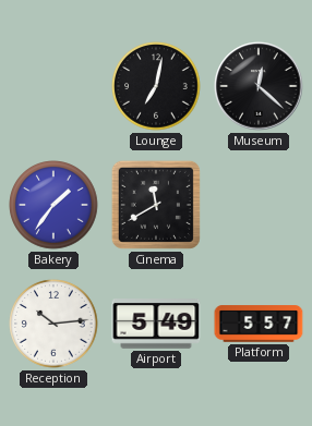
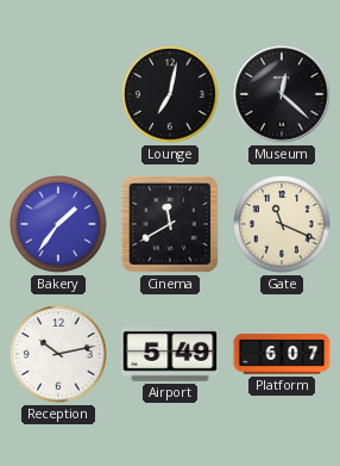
Gate: none -> 11:19
Reception: 10:14 -> 10:13
Platform: 5:57 -> 6:07
